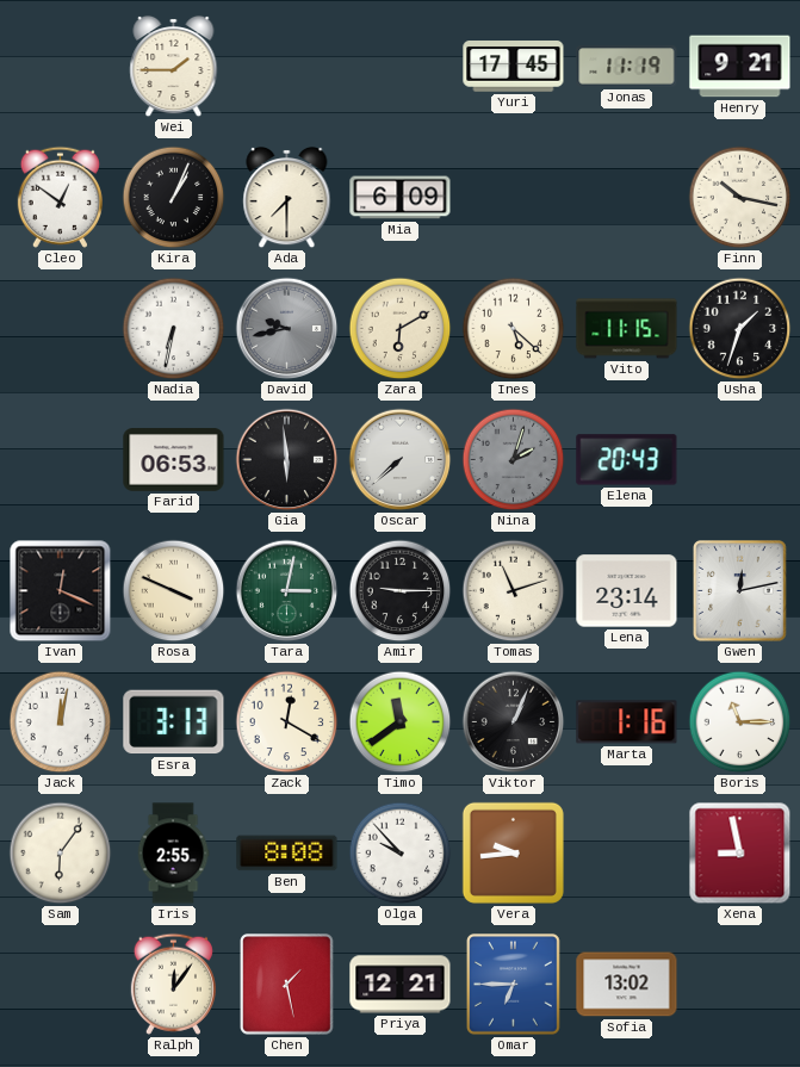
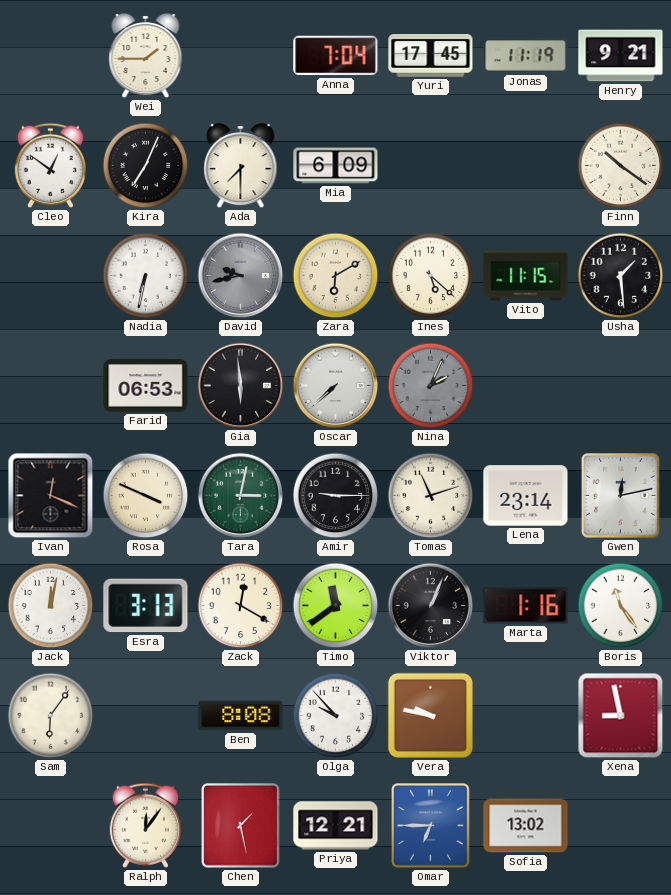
Anna: none -> 7:04
Kira: 1:04 -> 7:04
Finn: 10:17 -> 10:21
Usha: 1:33 -> 1:29
Nina: 2:03 -> 2:04
Elena: 20:43 -> none
Boris: 11:15 -> 11:24
Iris: 2:55 -> none
Vera: 9:44 -> 9:47
